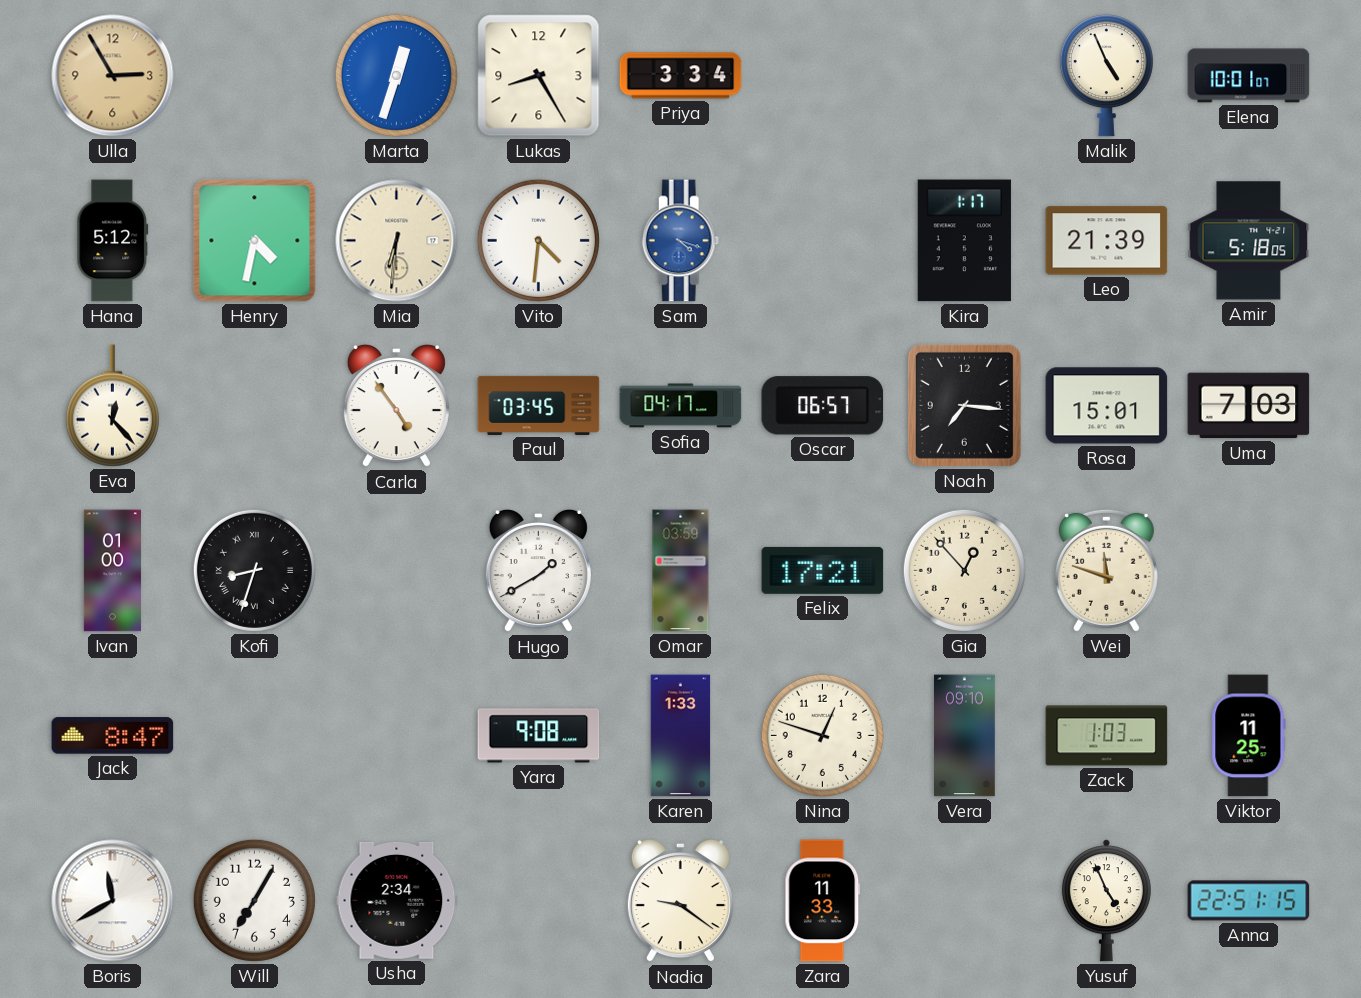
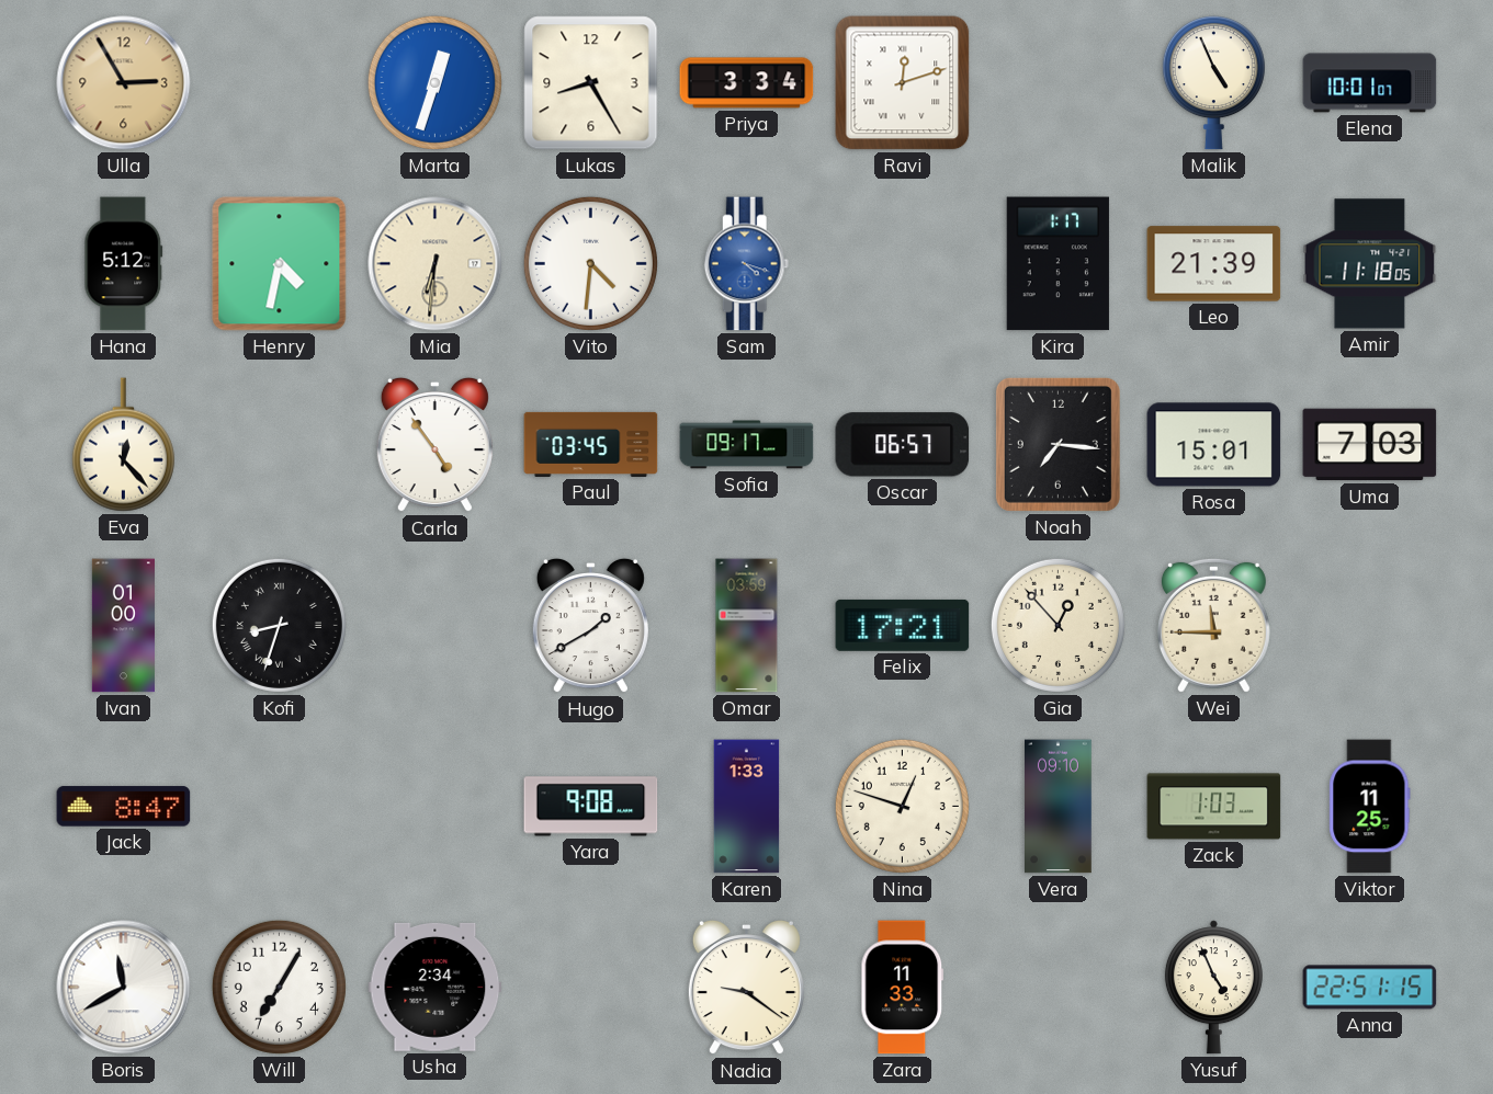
Ravi: none -> 12:12
Amir: 5:18 -> 11:18
Sofia: 04:17 -> 09:17
Wei: 11:48 -> 11:45
